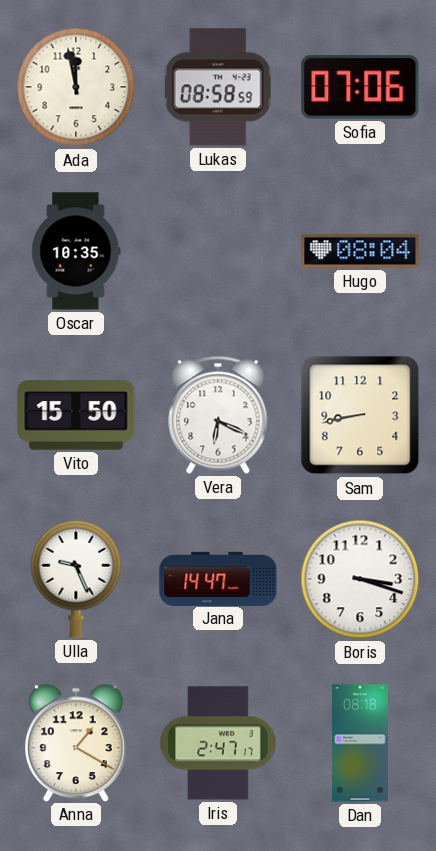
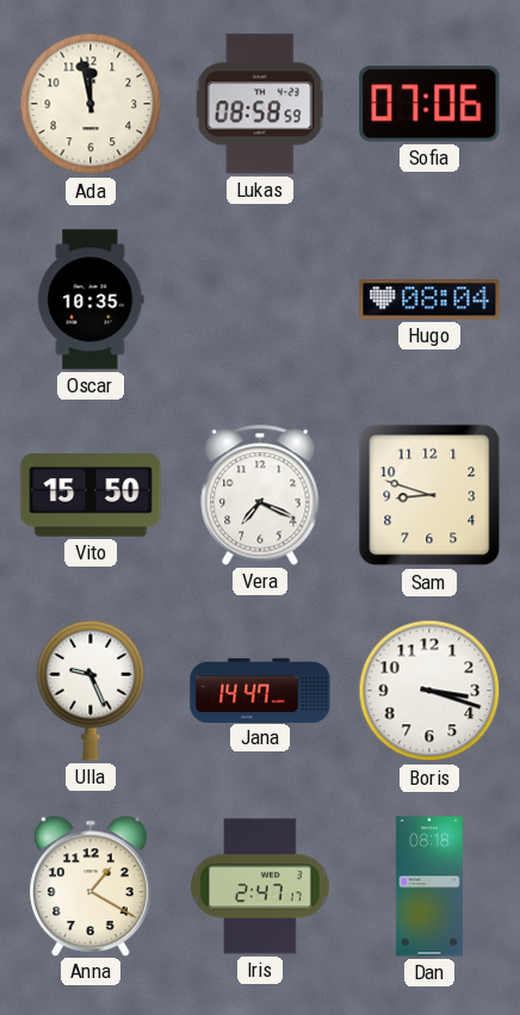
Vera: 6:19 -> 7:19
Sam: 8:43 -> 8:48
